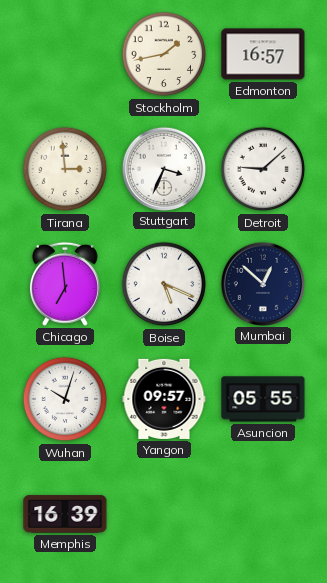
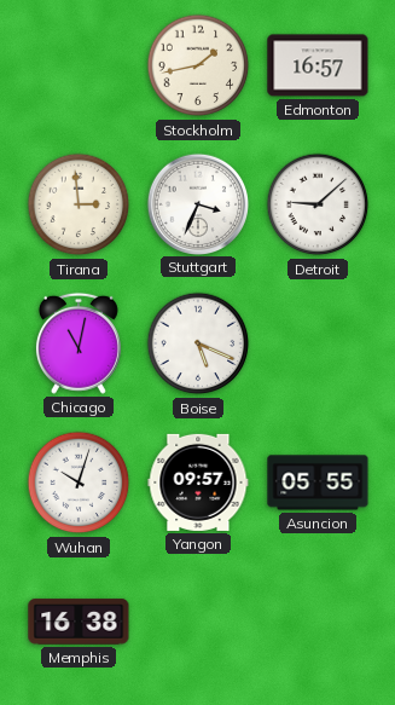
Chicago: 6:59 -> 11:02
Mumbai: 12:52 -> none
Memphis: 16:39 -> 16:38
